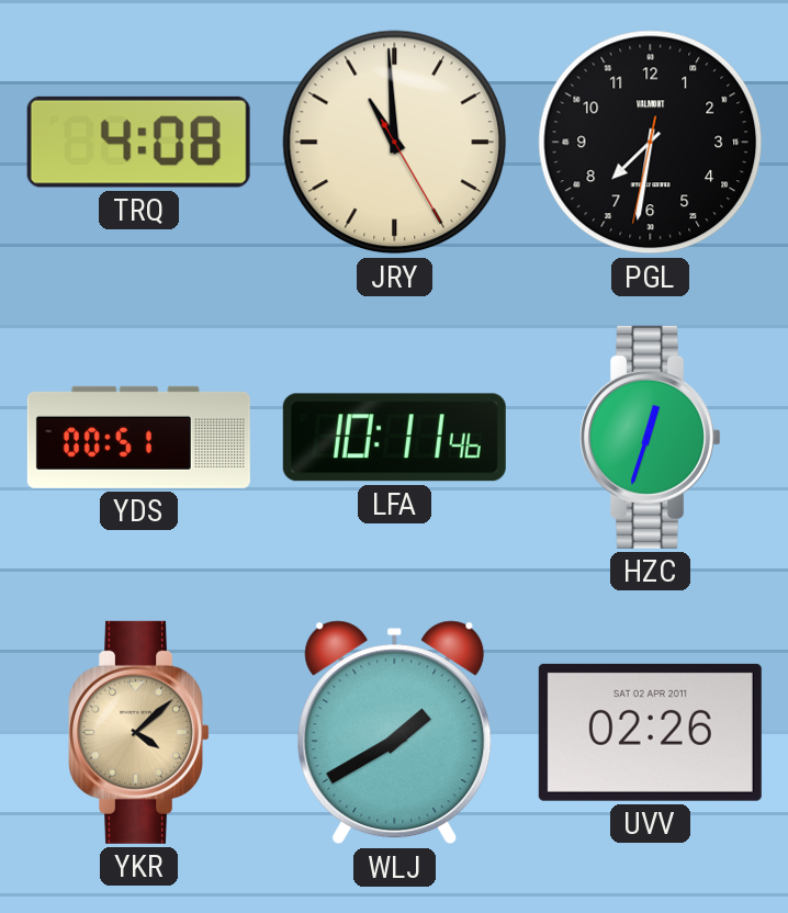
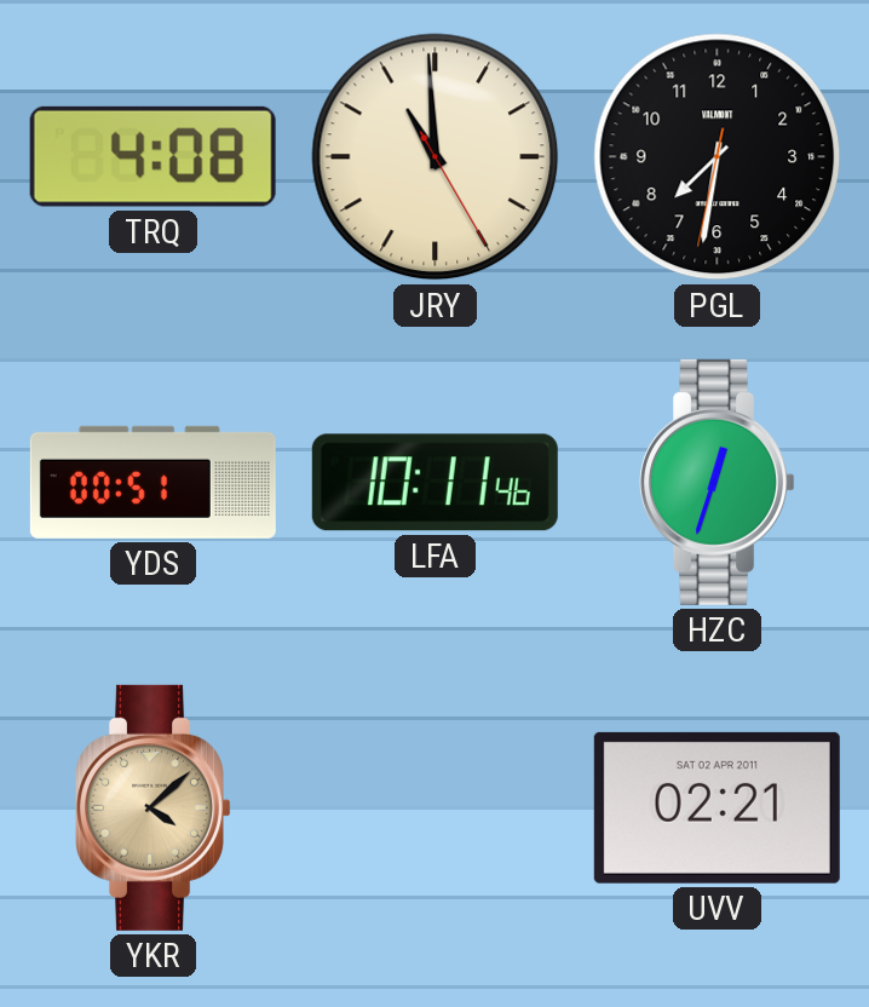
WLJ: 1:40 -> none
UVV: 02:26 -> 02:21
